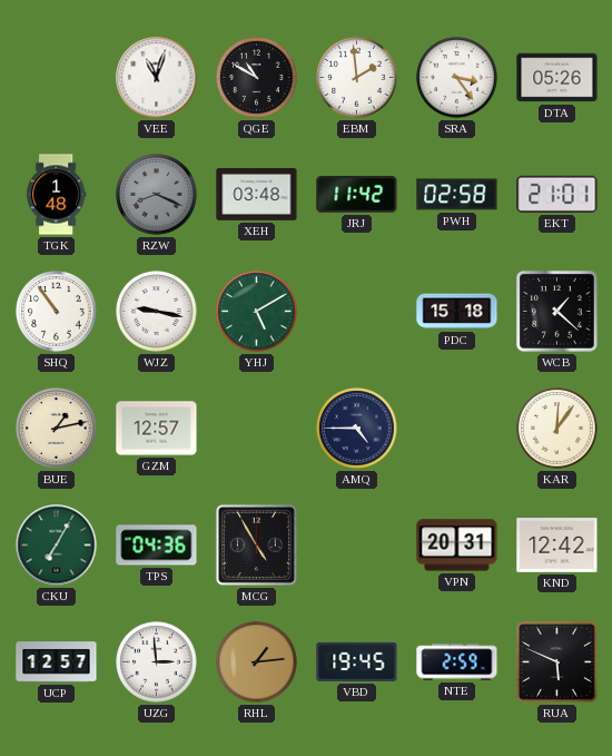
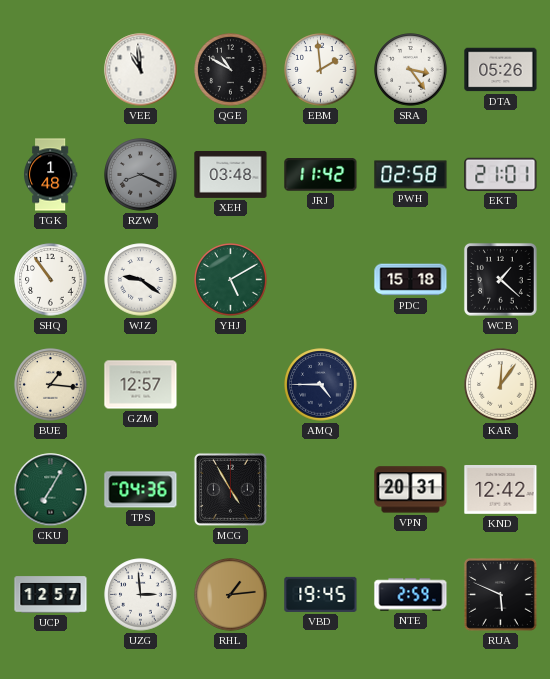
VEE: 11:03 -> 10:59
WJZ: 9:17 -> 9:21
BUE: 1:13 -> 1:16
